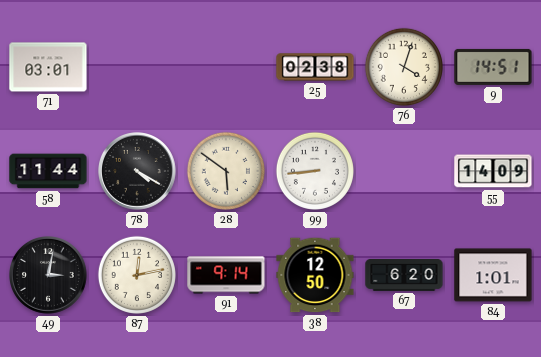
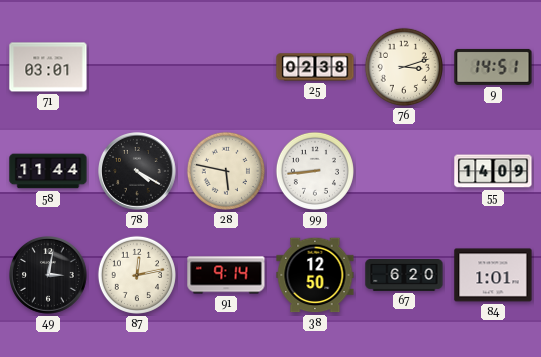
76: 4:03 -> 3:12
28: 5:51 -> 5:47
